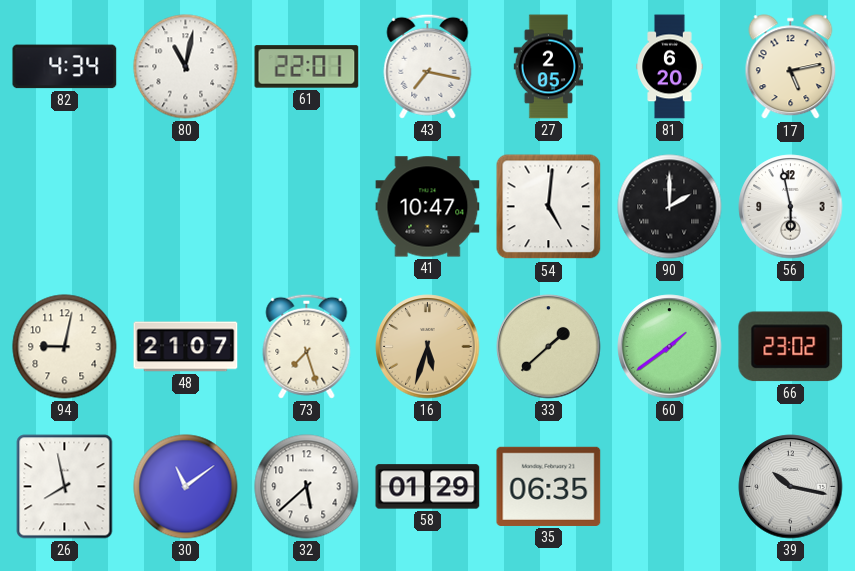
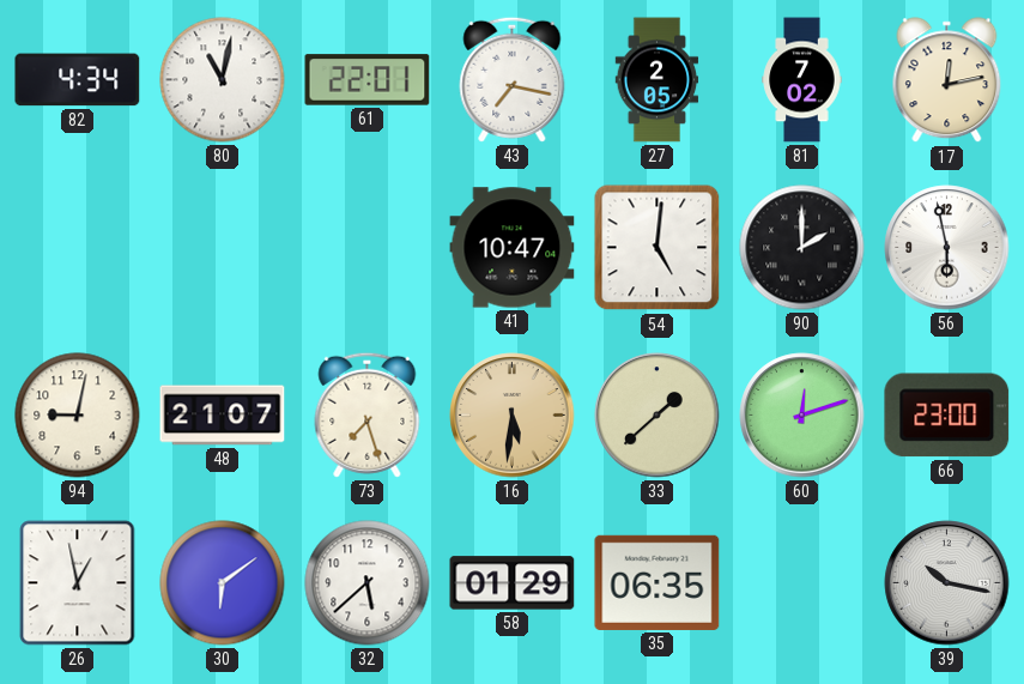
81: 6:20 -> 7:02
17: 5:13 -> 12:13
16: 5:33 -> 5:31
60: 1:39 -> 12:12
66: 23:02 -> 23:00
26: 7:58 -> 12:58
30: 11:09 -> 6:09
